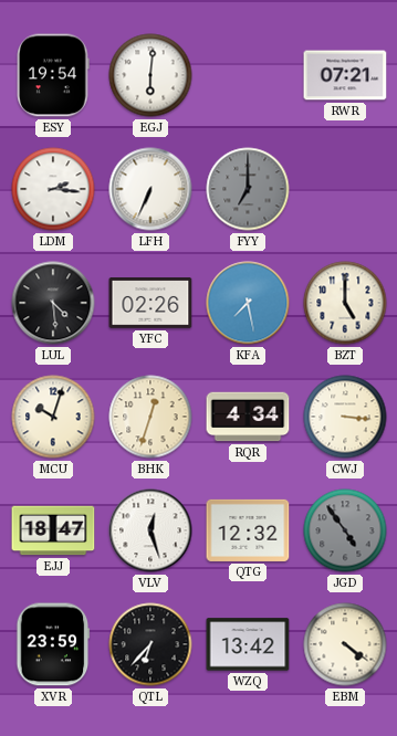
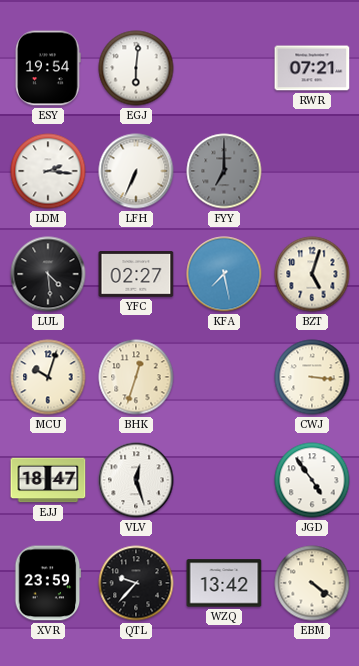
YFC: 02:26 -> 02:27
BZT: 5:00 -> 5:03
RQR: 4:34 -> none
QTG: 12:32 -> none
JGD dial: grey -> white
QTL: 6:37 -> 9:37
